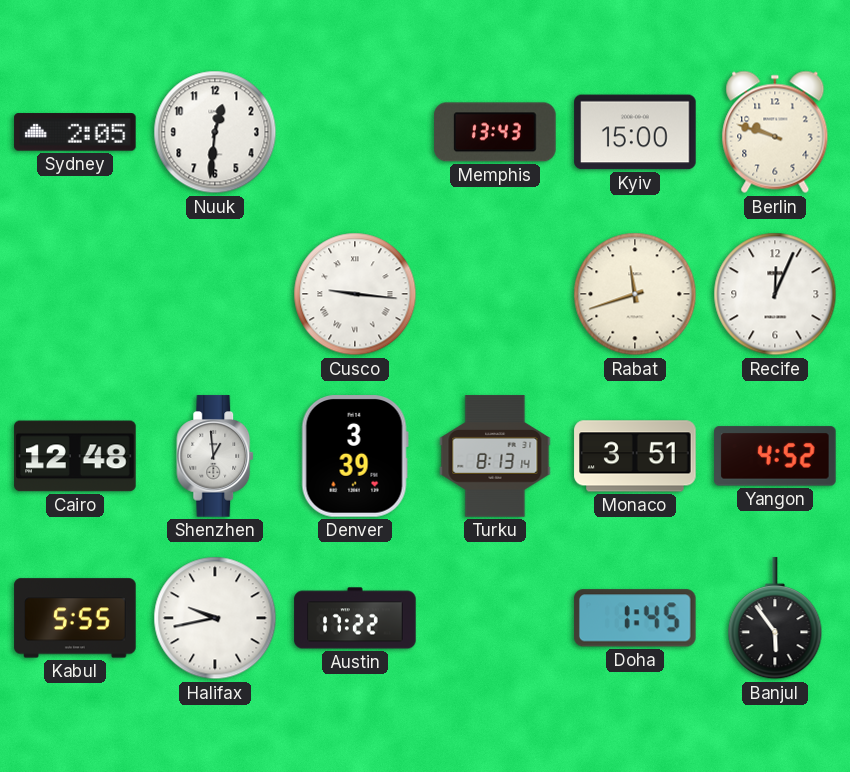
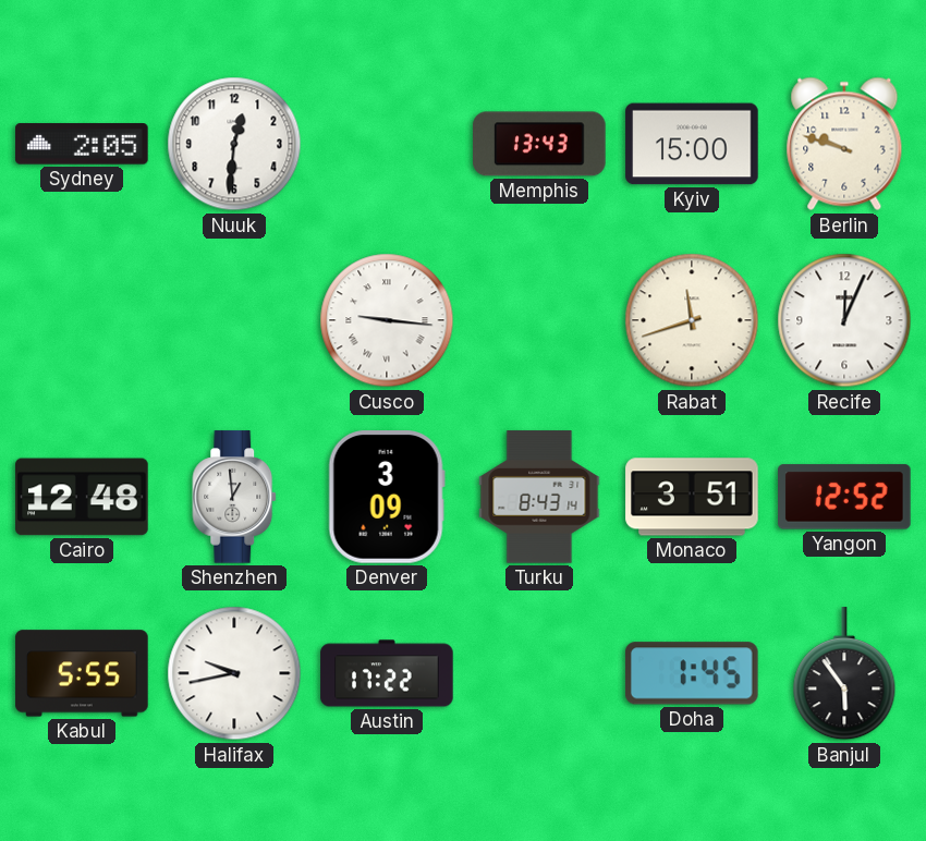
Denver: 3:39 -> 3:09
Turku: 8:13 -> 8:43
Yangon: 4:52 -> 12:52
